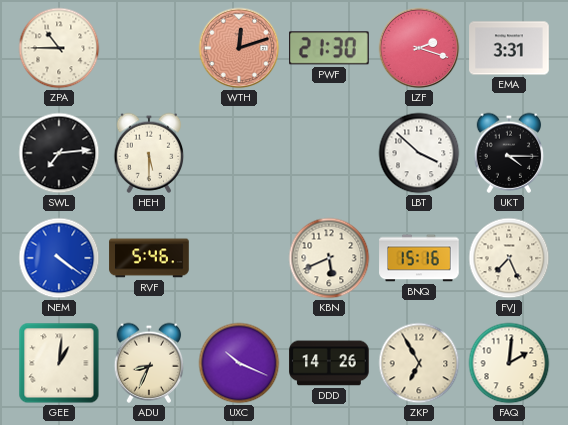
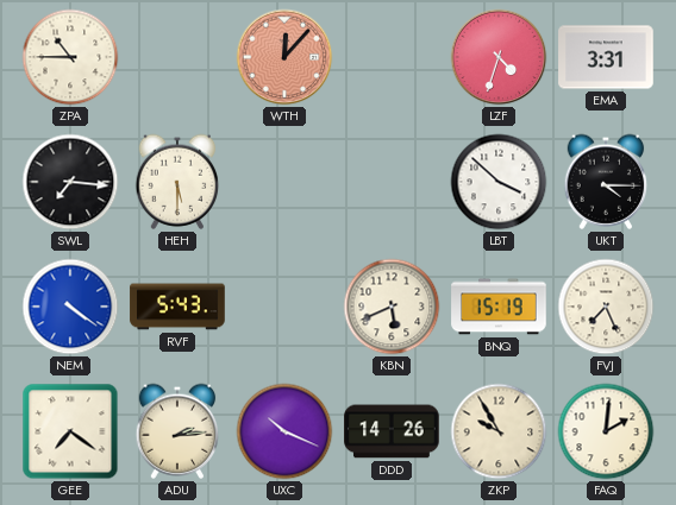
WTH: 12:12 -> 12:07
PWF: 21:30 -> none
LZF: 2:18 -> 4:33
SWL: 7:14 -> 7:16
RVF: 5:46 -> 5:43
BNQ: 15:16 -> 15:19
GEE: 1:01 -> 7:21
ADU: 8:34 -> 2:14
ZKP: 6:55 -> 9:55
